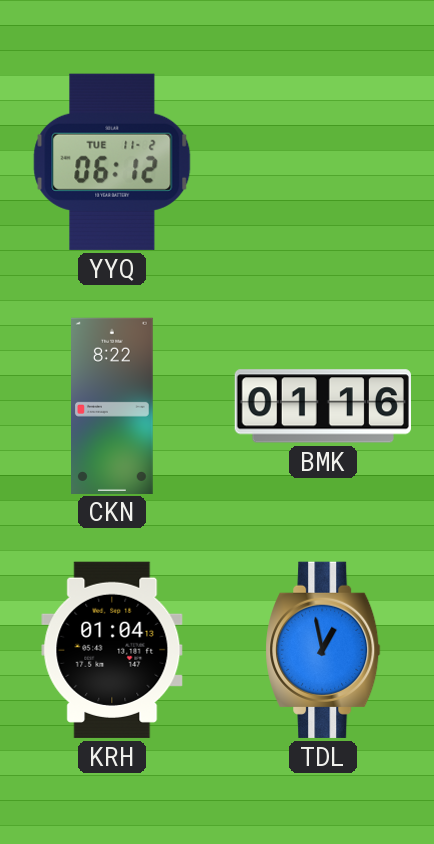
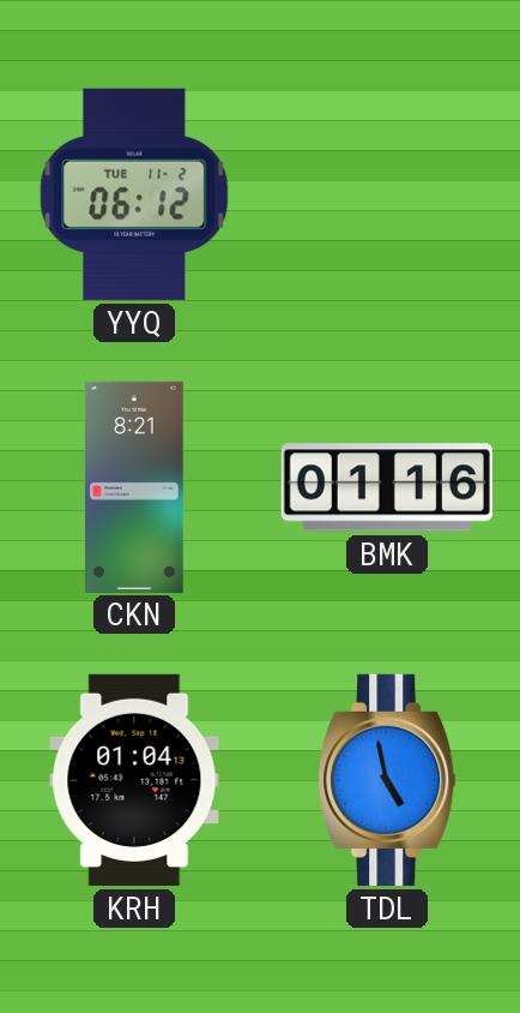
CKN: 8:22 -> 8:21
TDL: 12:58 -> 4:58
